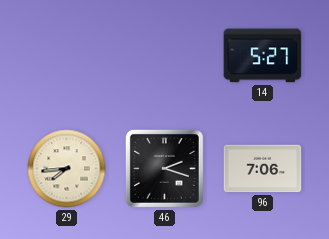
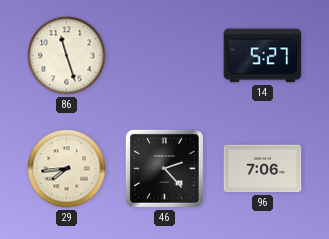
86: none -> 11:27
46: 2:18 -> 2:23
